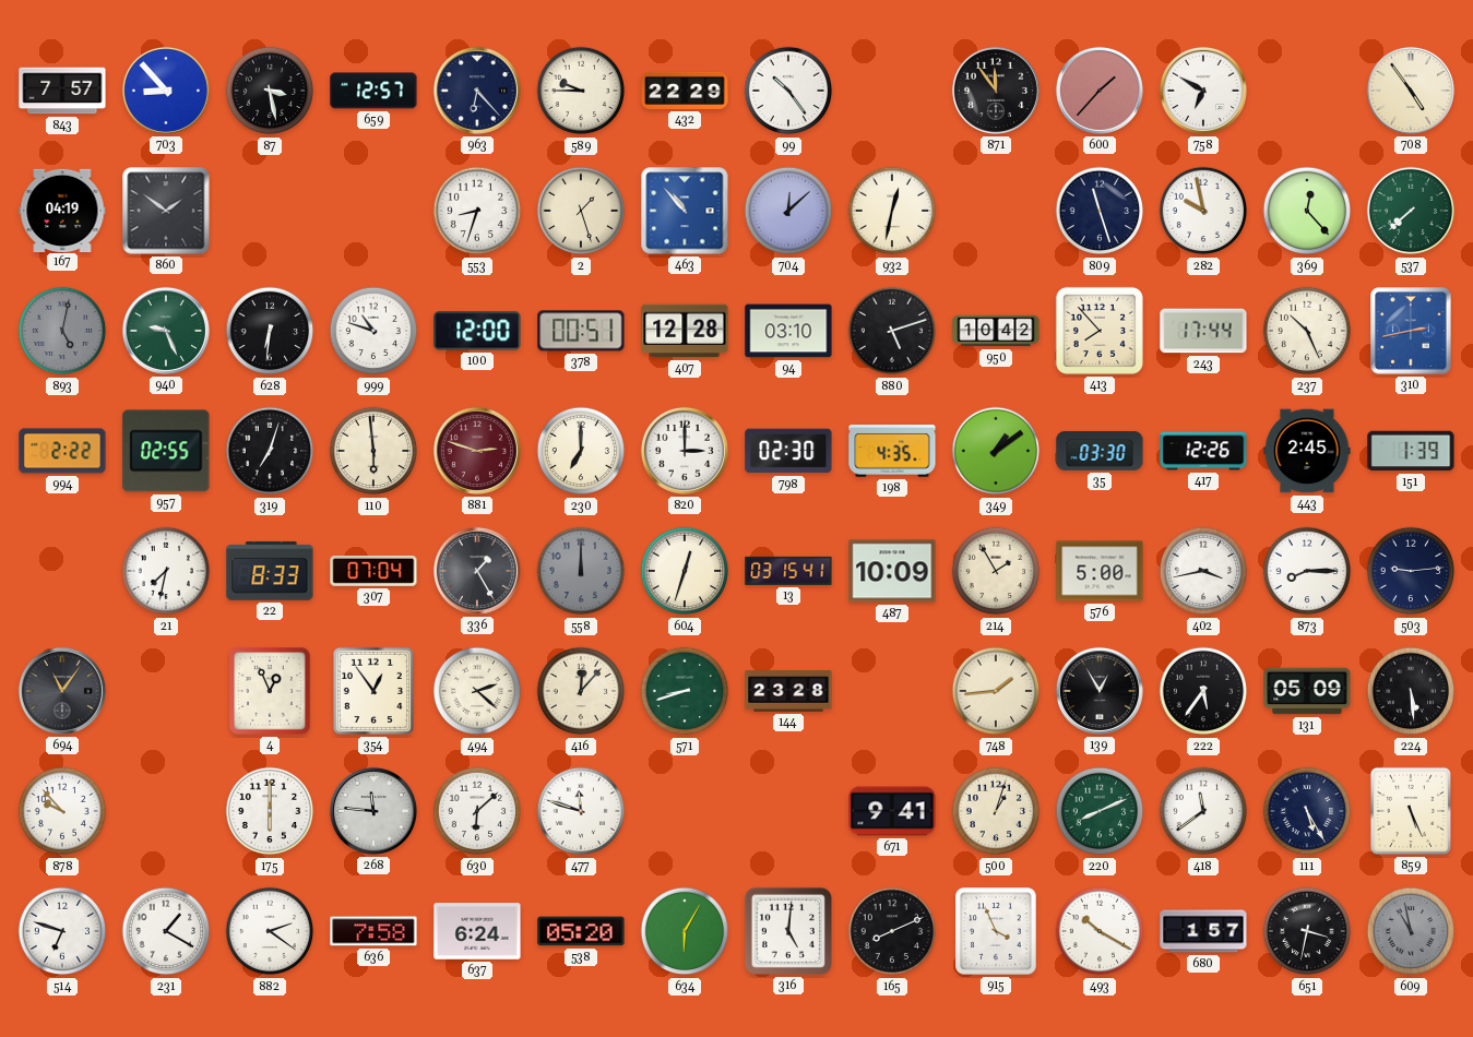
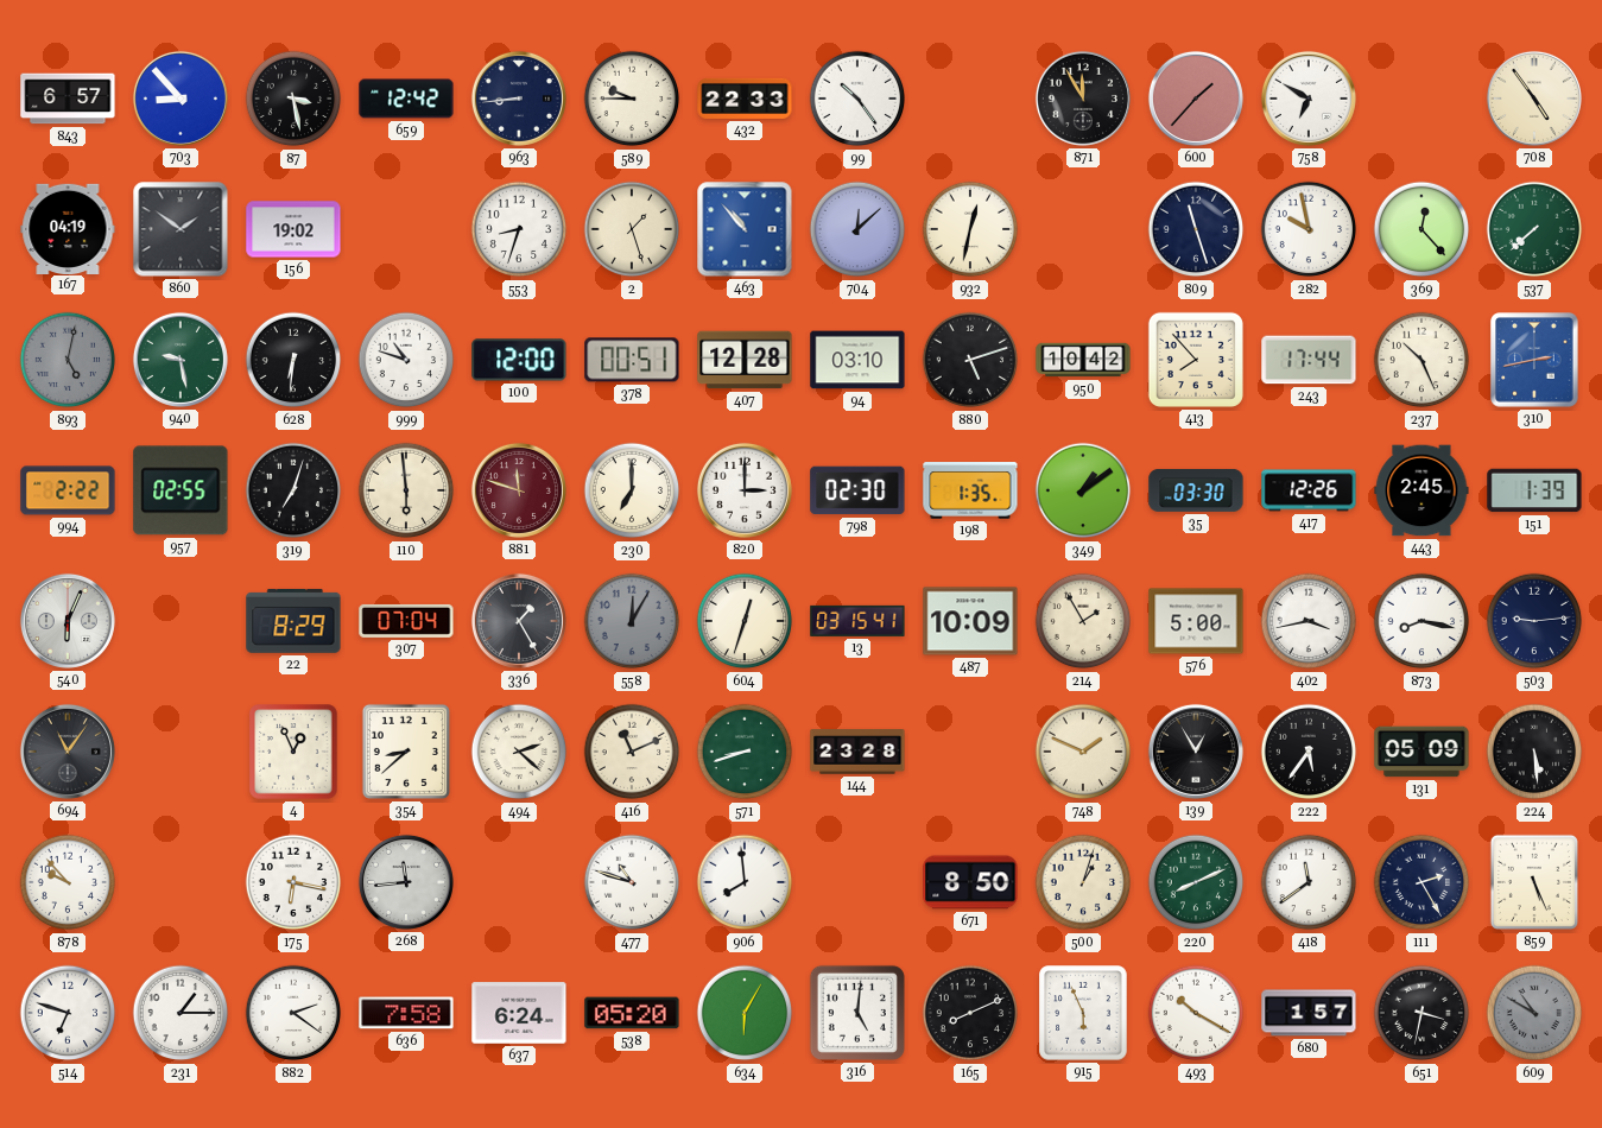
843: 7:57 -> 6:57
659: 12:57 -> 12:42
963: 6:23 -> 8:44
432: 22:29 -> 22:33
871: 11:54 -> 11:55
156: none -> 19:02
940: 9:26 -> 9:28
881: 2:48 -> 11:48
198: 4:35 -> 1:35
540: none -> 6:04
21: 7:32 -> none
22: 8:33 -> 8:29
558: 12:00 -> 12:05
873: 8:15 -> 8:17
354: 12:54 -> 8:38
416: 12:07 -> 11:11
748: 1:44 -> 1:49
175: 6:00 -> 6:17
268: 11:46 -> 11:44
630: 6:08 -> none
477: 11:48 -> 10:48
906: none -> 7:59
671: 9:41 -> 8:50
111: 5:25 -> 2:25
231: 1:20 -> 1:15
915: 3:56 -> 5:56
609: 10:58 -> 10:50
